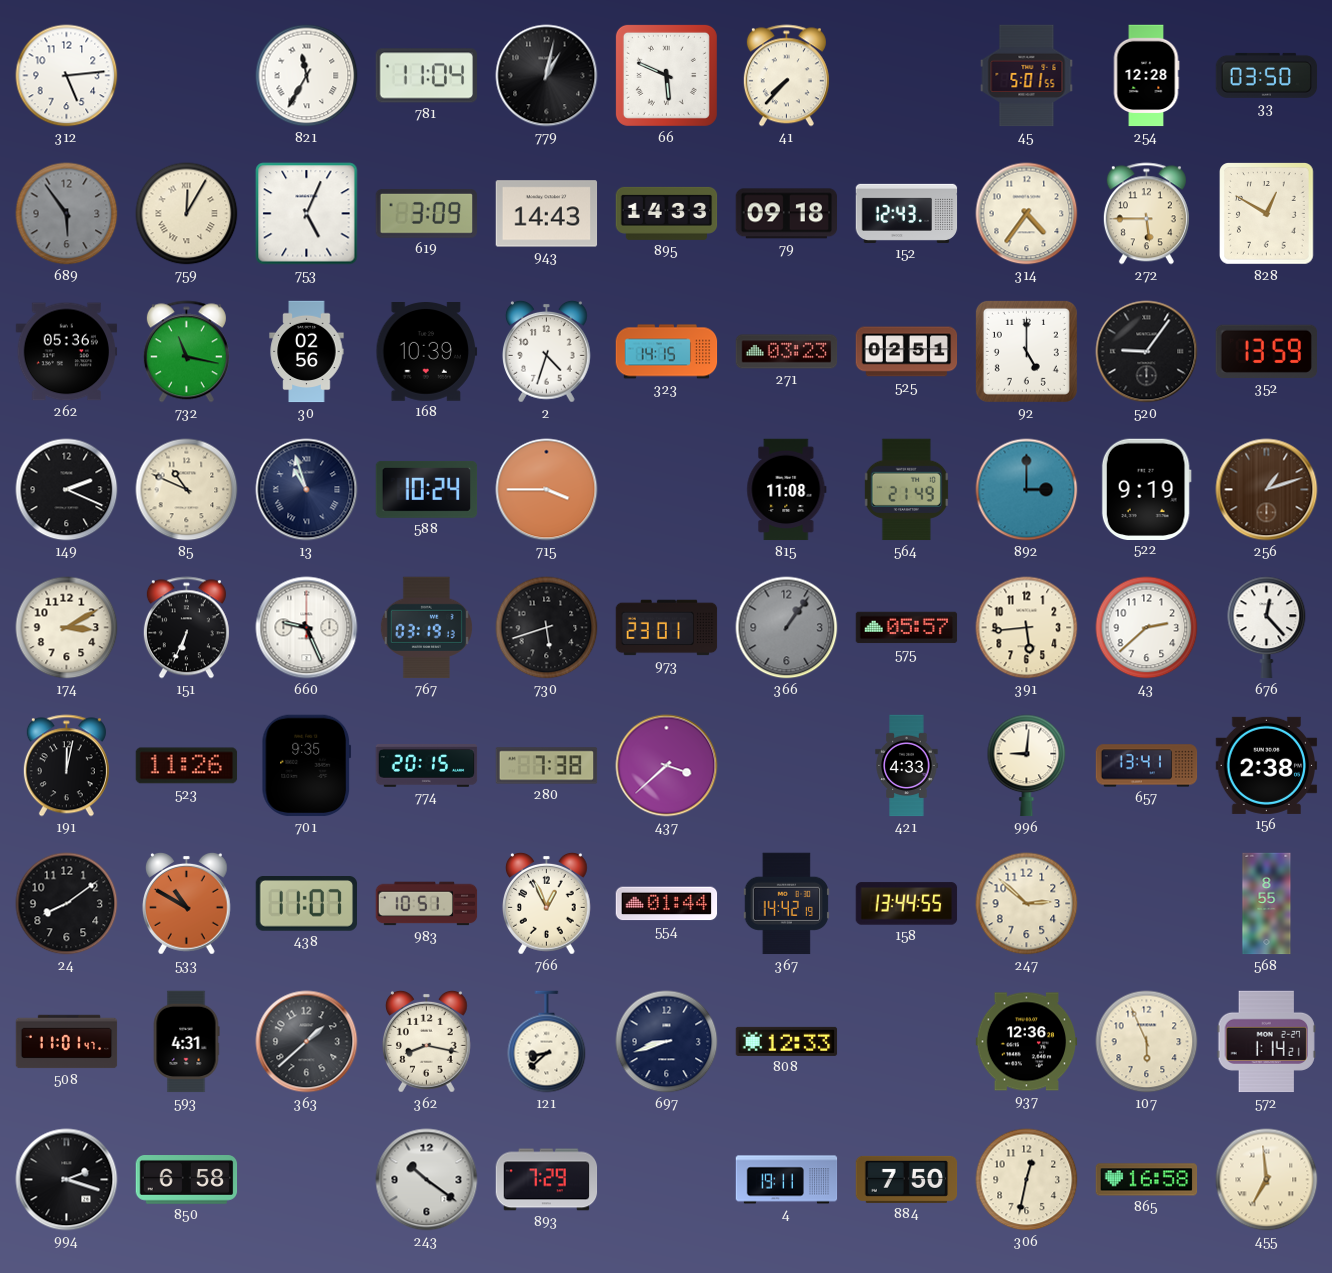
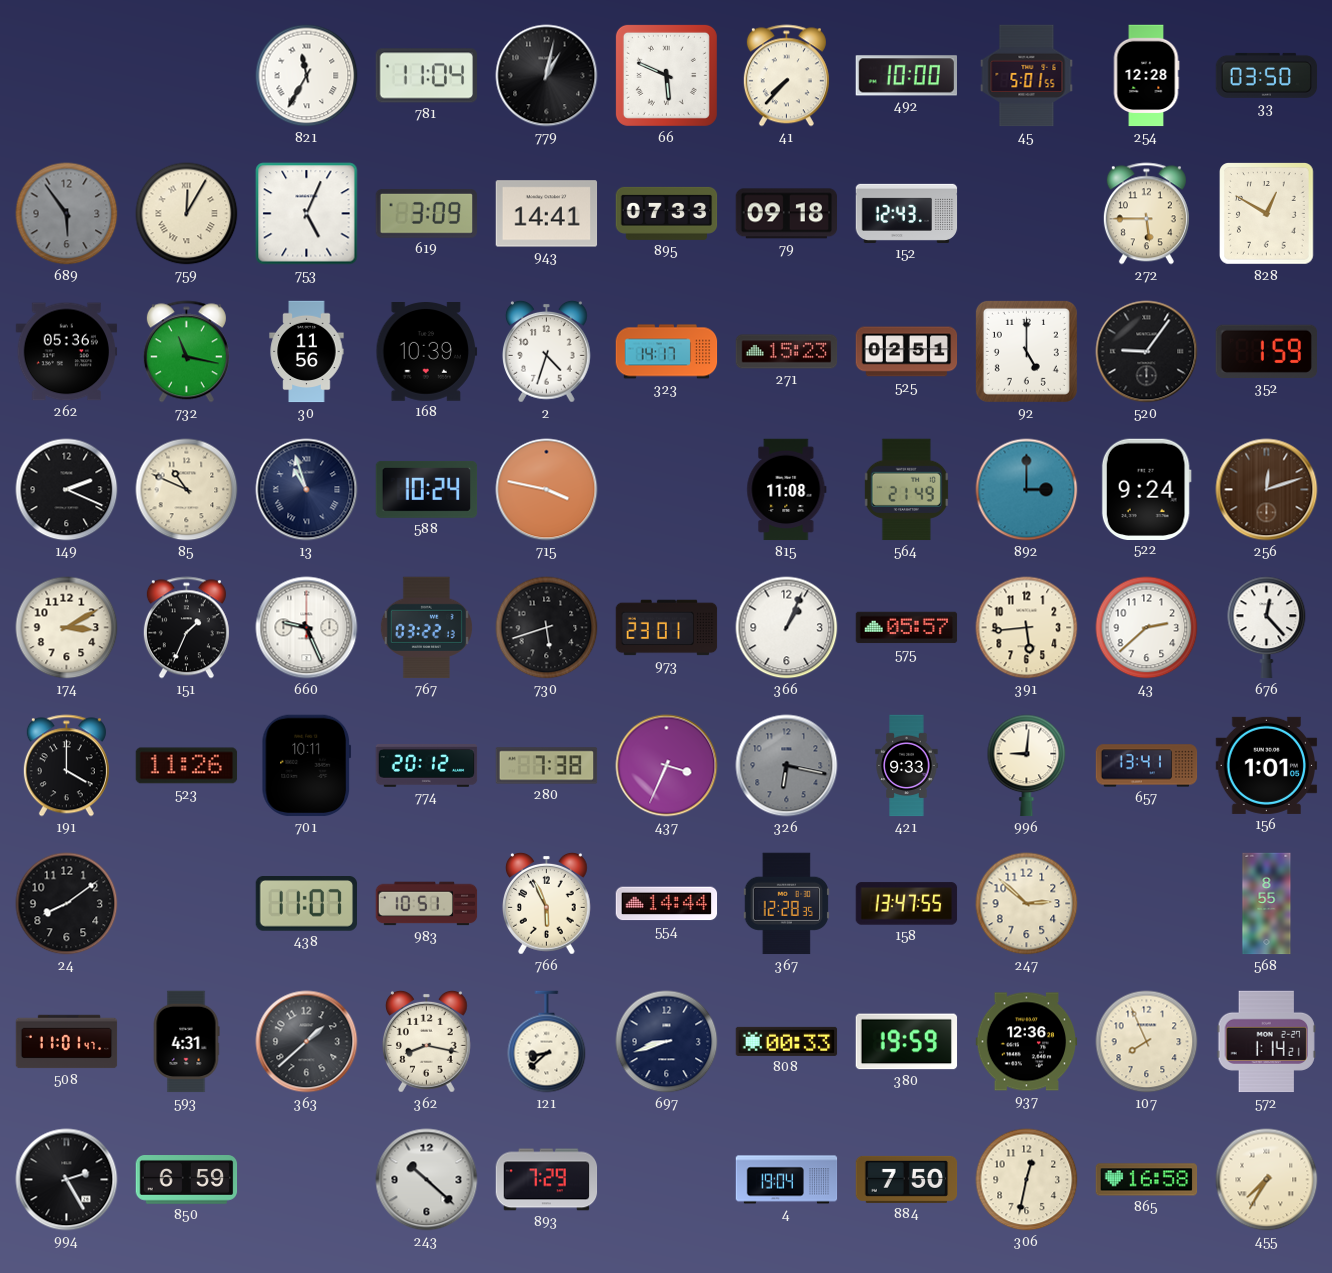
312: 5:14 -> none
492: none -> 10:00
943: 14:43 -> 14:41
895: 14:33 -> 07:33
314: 4:36 -> none
30: 02:56 -> 11:56
323: 14:15 -> 14:17
271: 03:23 -> 15:23
352: 13:59 -> 1:59
715: 3:45 -> 3:47
522: 9:19 -> 9:24
256: 1:12 -> 12:12
151: 6:34 -> 1:34
767: 03:19 -> 03:22
366: 1:06 -> 1:04
366 dial: grey -> white
191: 12:02 -> 4:00
701: 9:35 -> 10:11
774: 20:15 -> 20:12
437: 3:38 -> 3:34
326: none -> 6:17
421: 4:33 -> 9:33
156: 2:38 -> 1:01
533: 10:50 -> none
766: 12:56 -> 5:56
554: 01:44 -> 14:44
367: 14:42 -> 12:28
158: 13:44 -> 13:47
808: 12:33 -> 00:33
380: none -> 19:59
107: 5:56 -> 7:56
994: 2:18 -> 2:25
850: 6:58 -> 6:59
243: 10:21 -> 10:22
4: 19:11 -> 19:04
455: 6:59 -> 7:35
